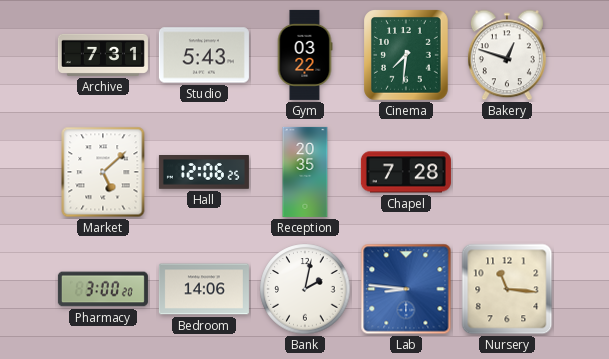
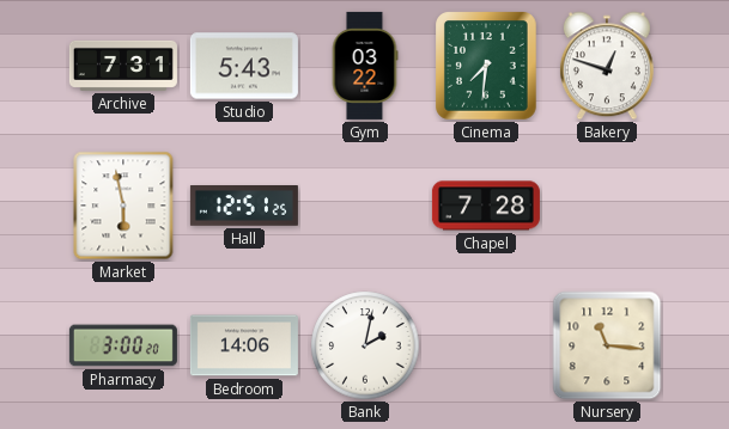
Market: 5:08 -> 5:58
Hall: 12:06 -> 12:51
Reception: 20:35 -> none
Lab: 8:46 -> none
